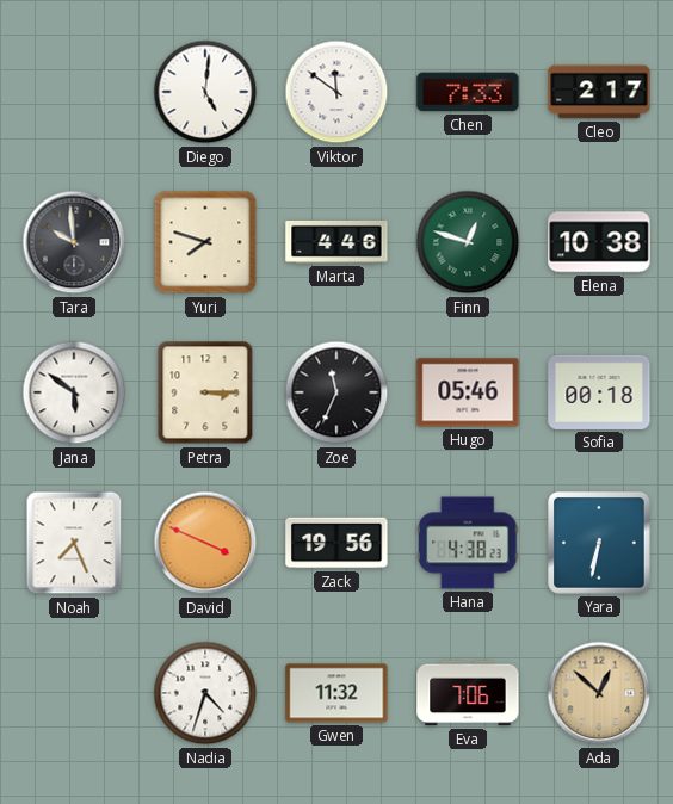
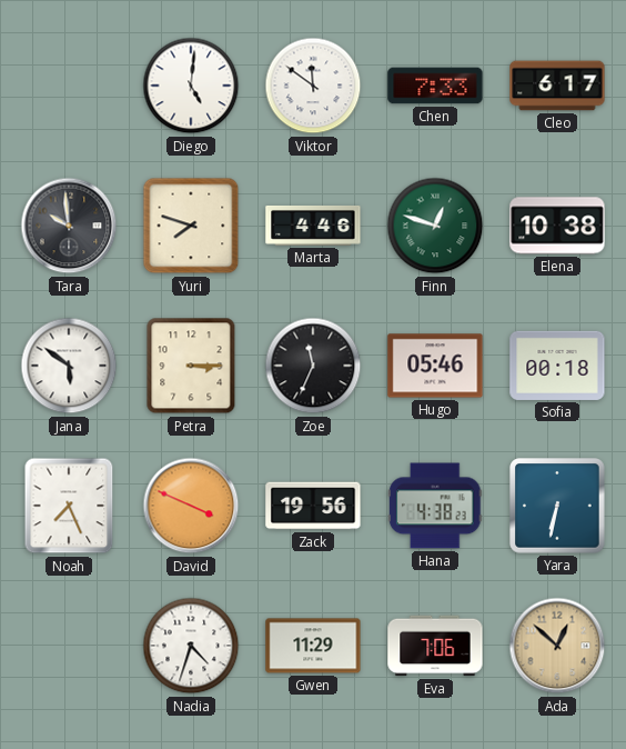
Cleo: 2:17 -> 6:17
Gwen: 11:32 -> 11:29
